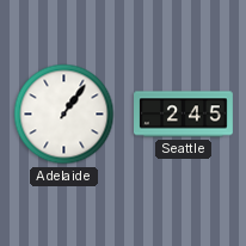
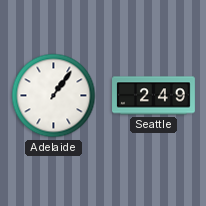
Seattle: 2:45 -> 2:49
